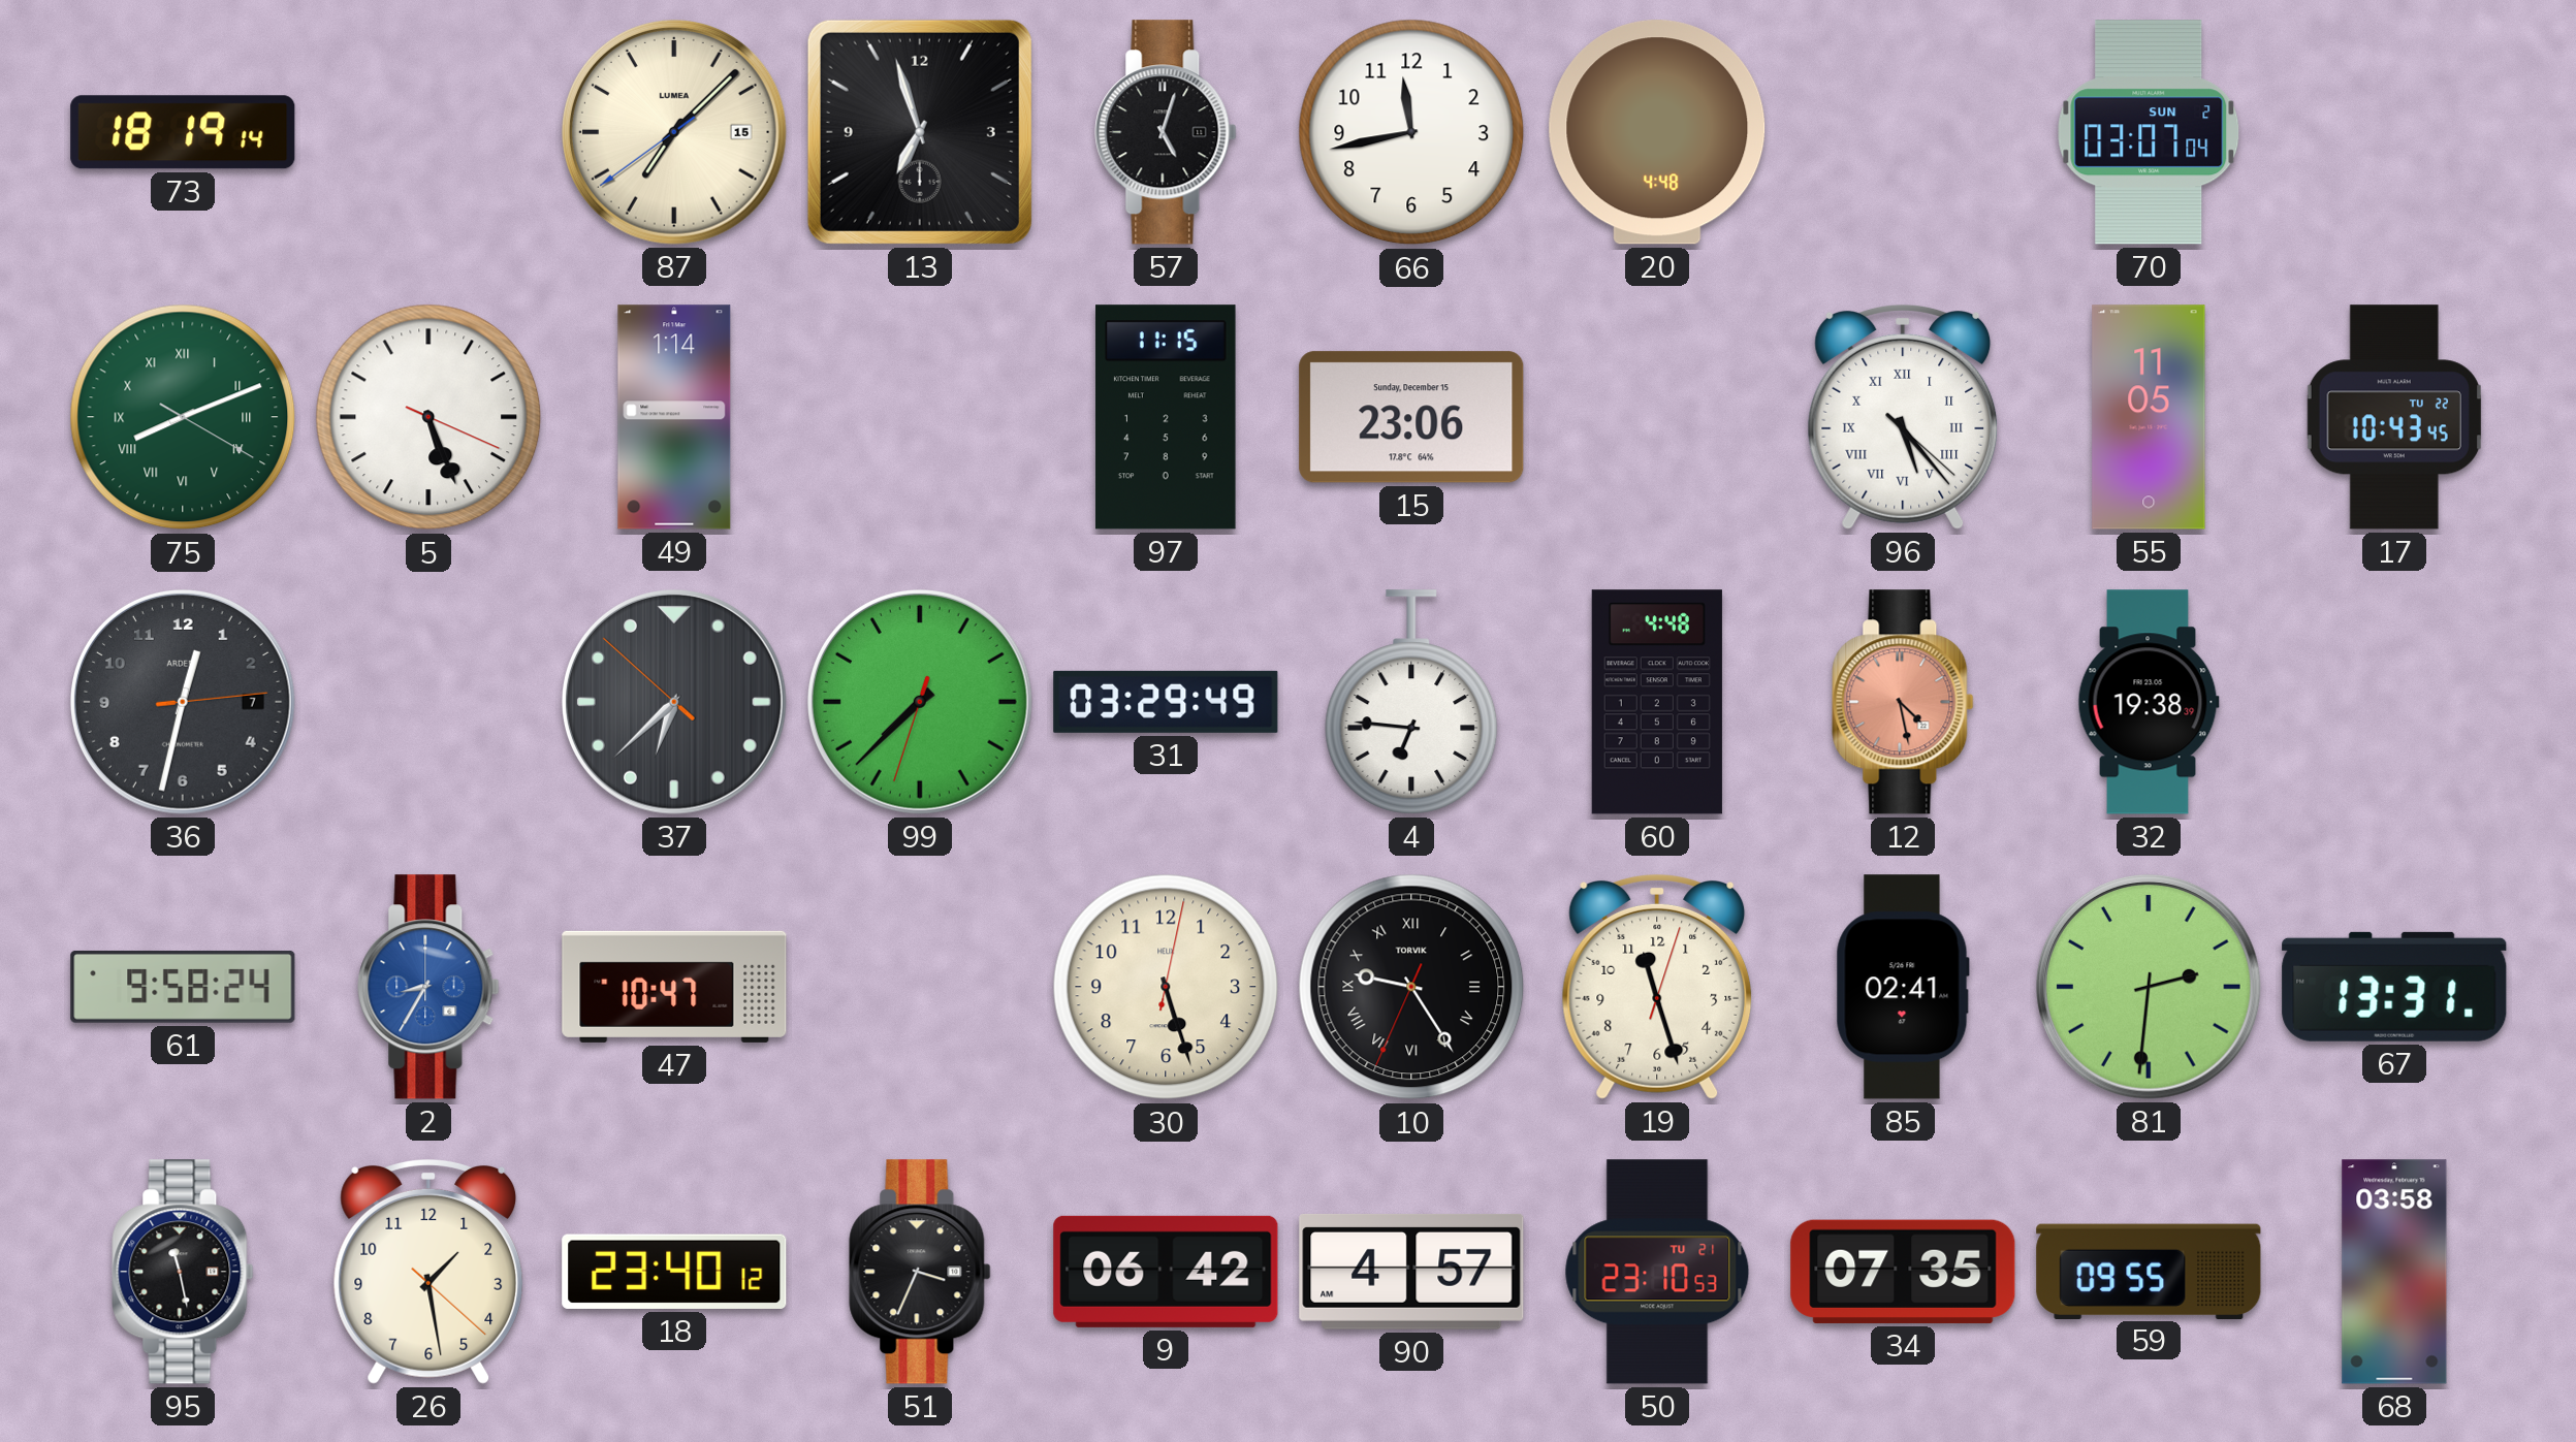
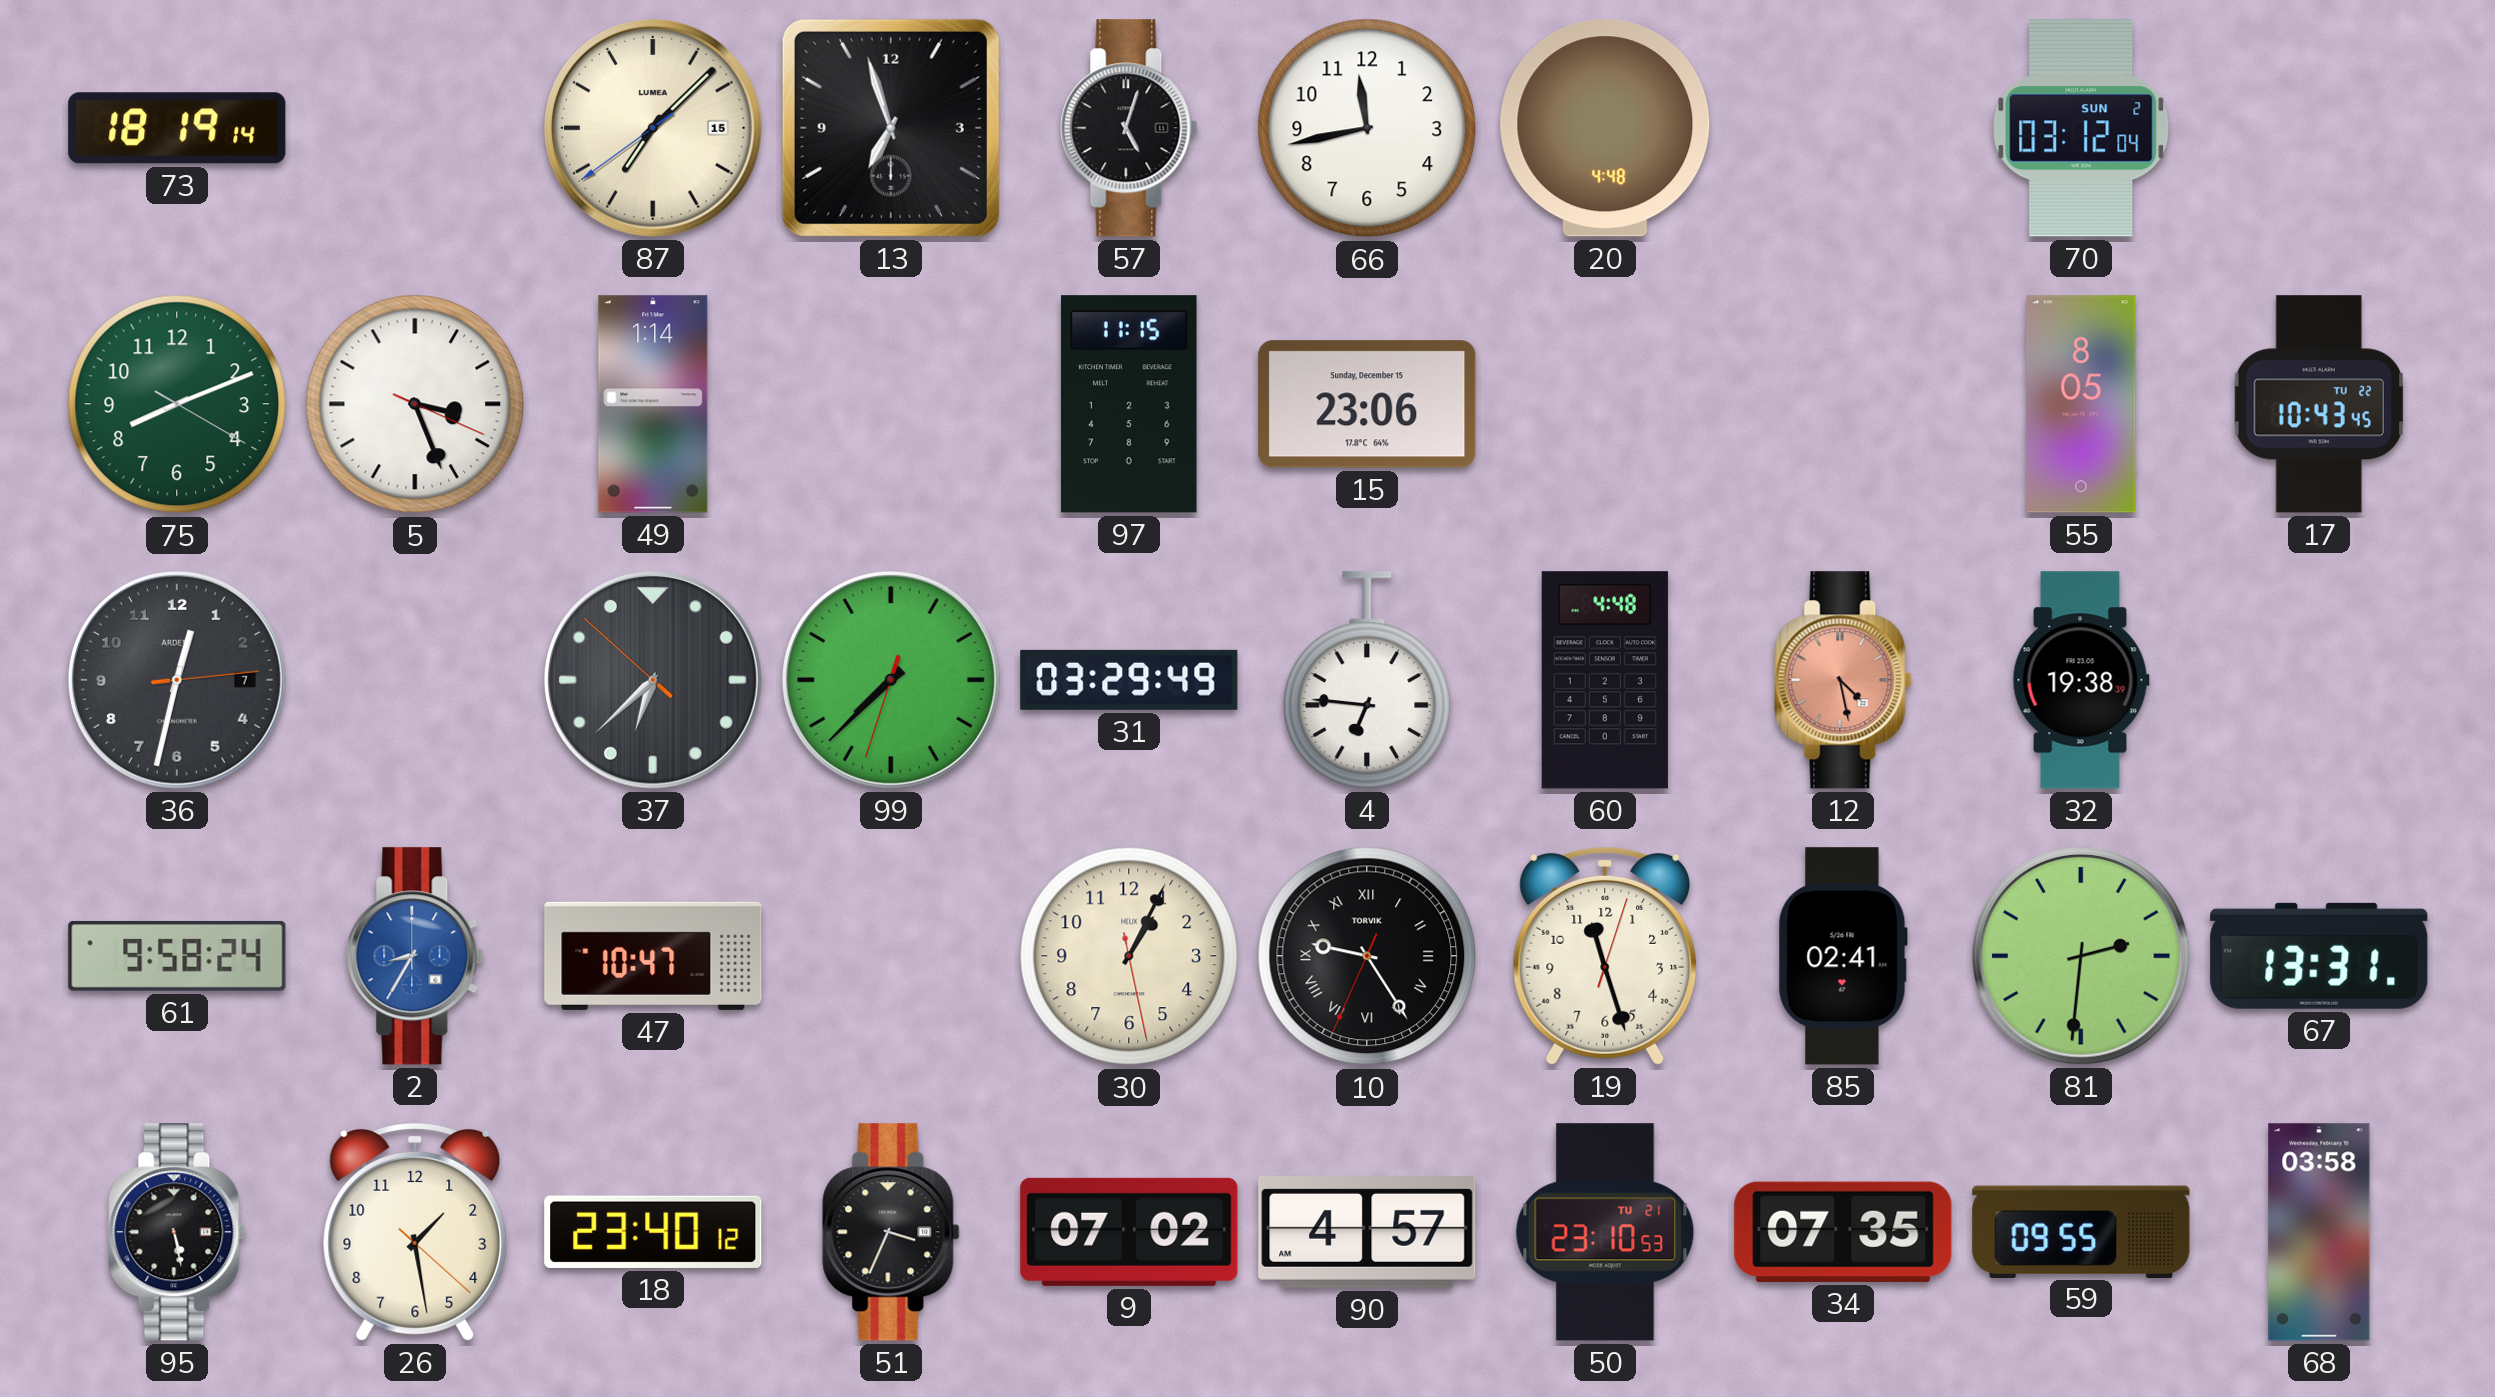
70: 03:07 -> 03:12
75 numerals: Roman -> Arabic
5: 5:26 -> 3:26
96: 5:23 -> none
55: 11:05 -> 8:05
30: 5:27 -> 1:04
95: 11:28 -> 5:28
9: 06:42 -> 07:02
